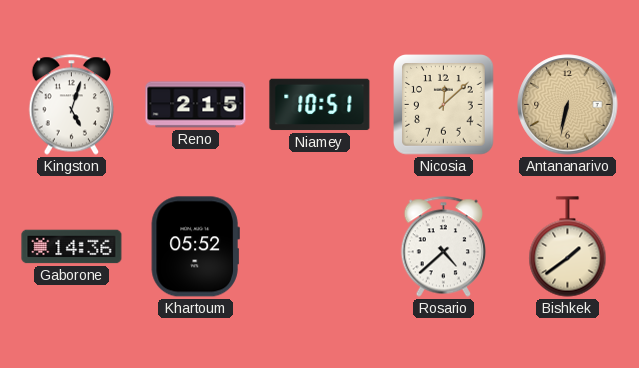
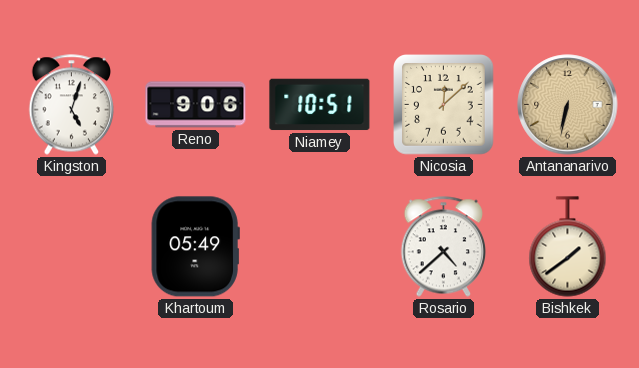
Reno: 2:15 -> 9:06
Gaborone: 14:36 -> none
Khartoum: 05:52 -> 05:49
